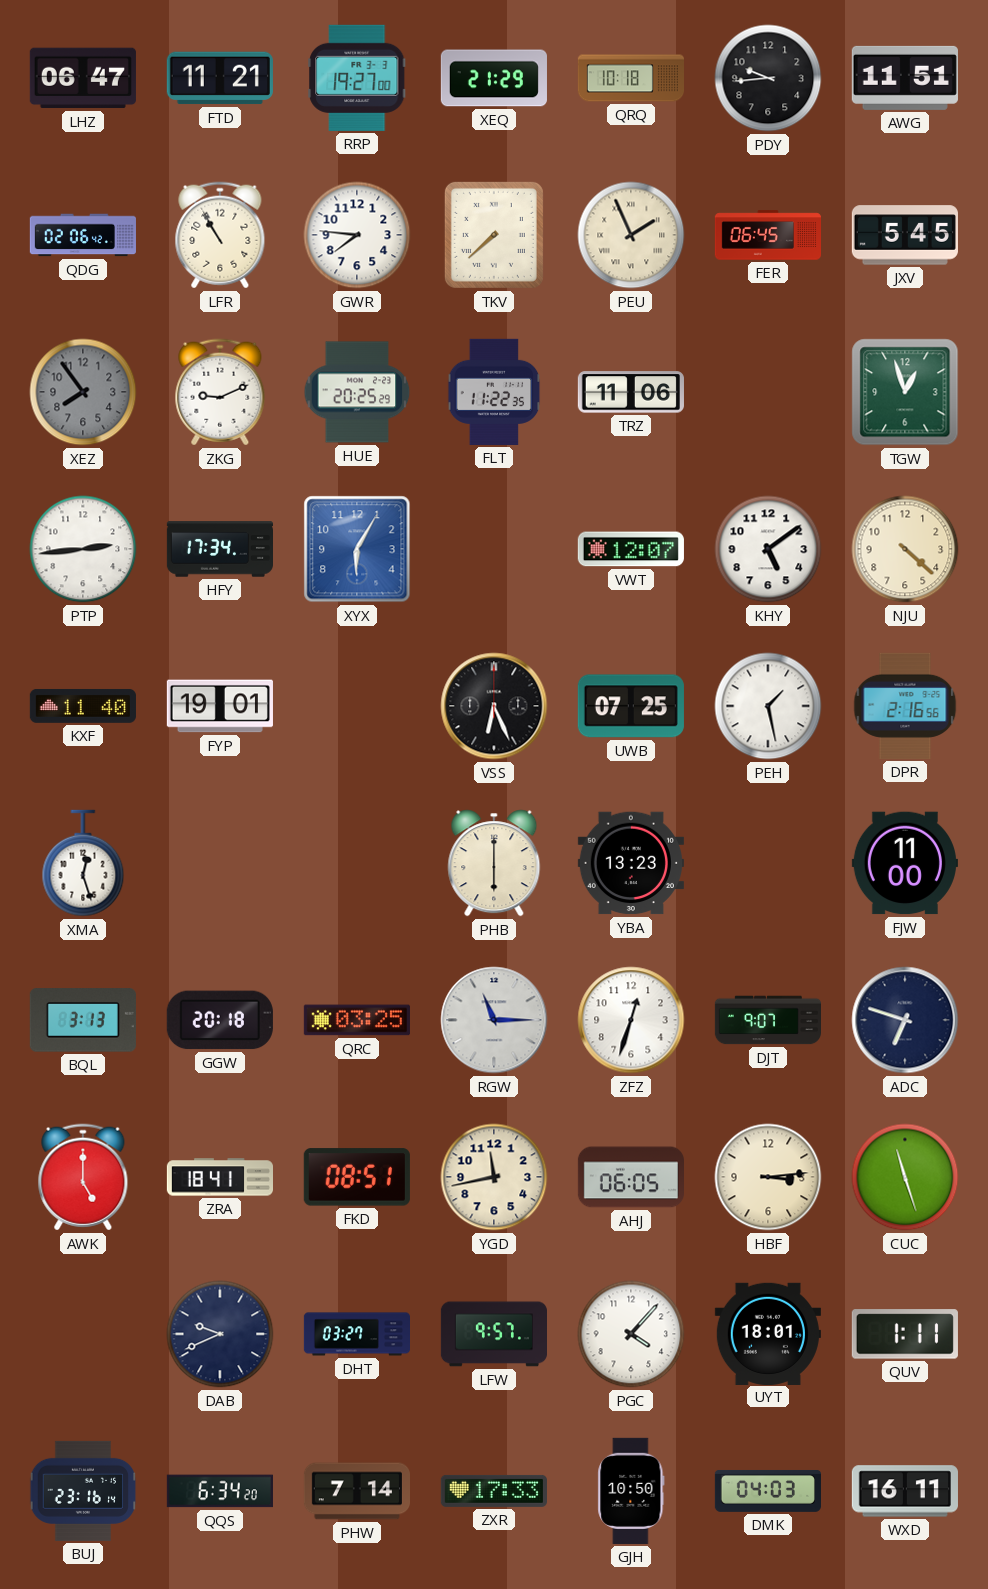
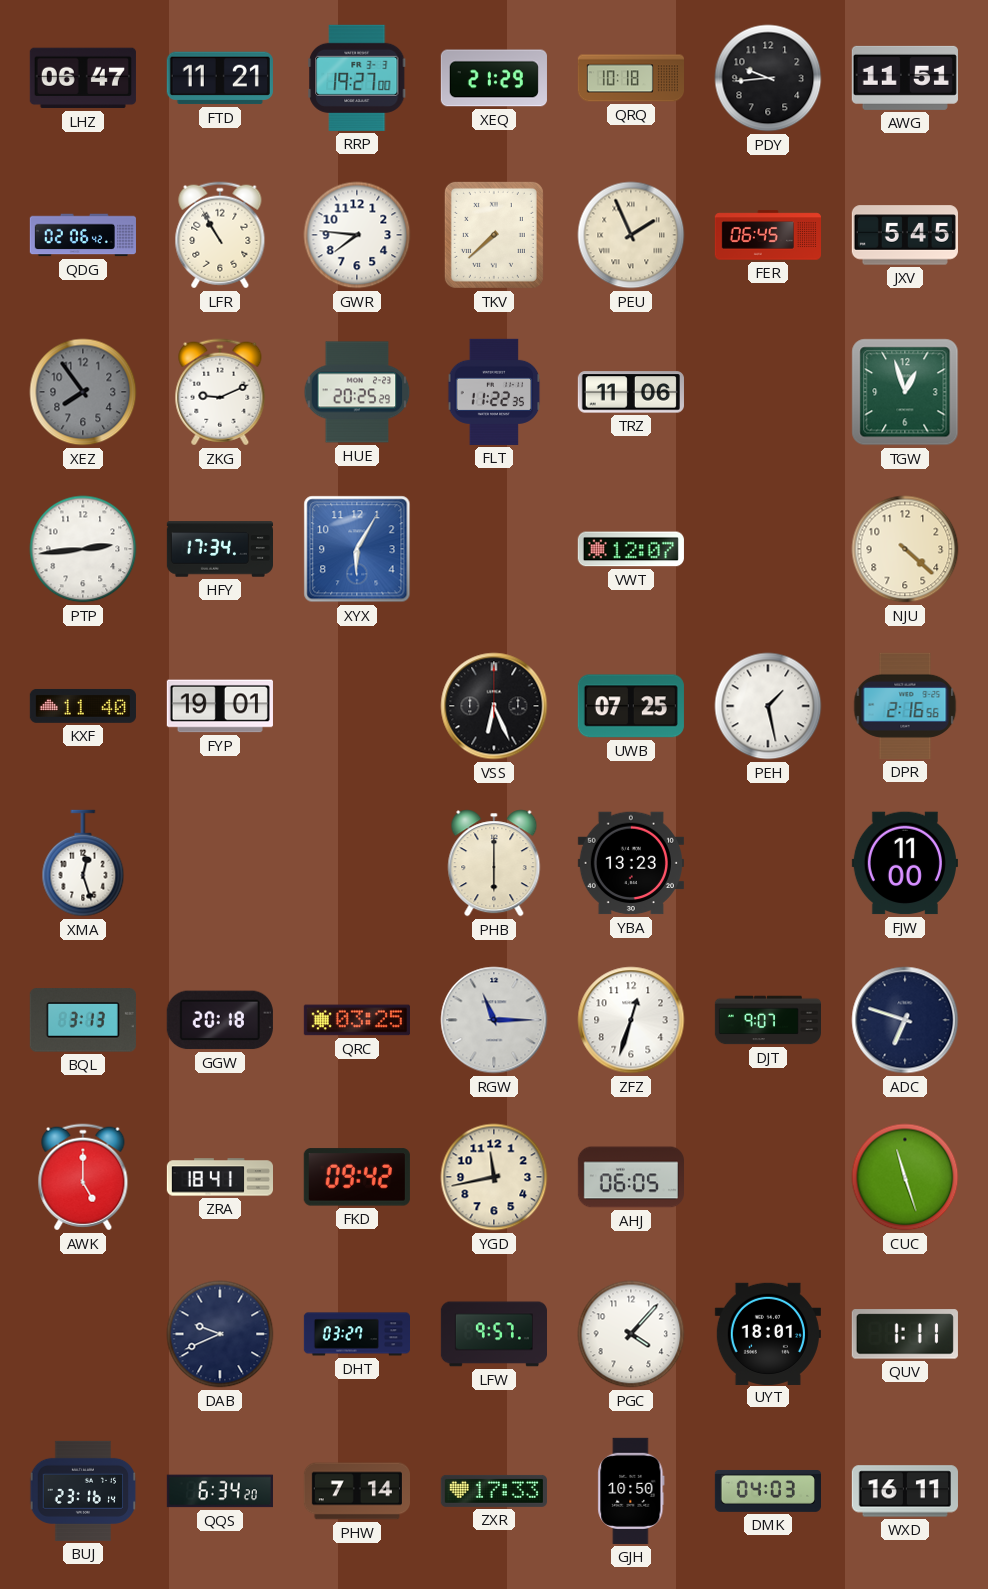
KHY: 5:09 -> none
FKD: 08:51 -> 09:42
HBF: 3:14 -> none
